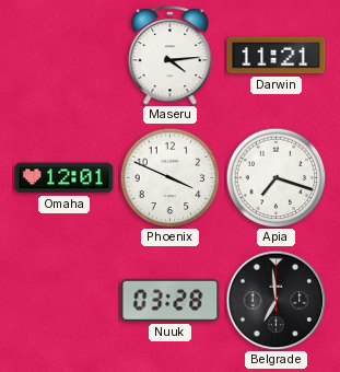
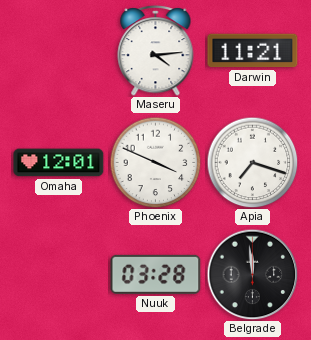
Belgrade: 6:59 -> 11:59
